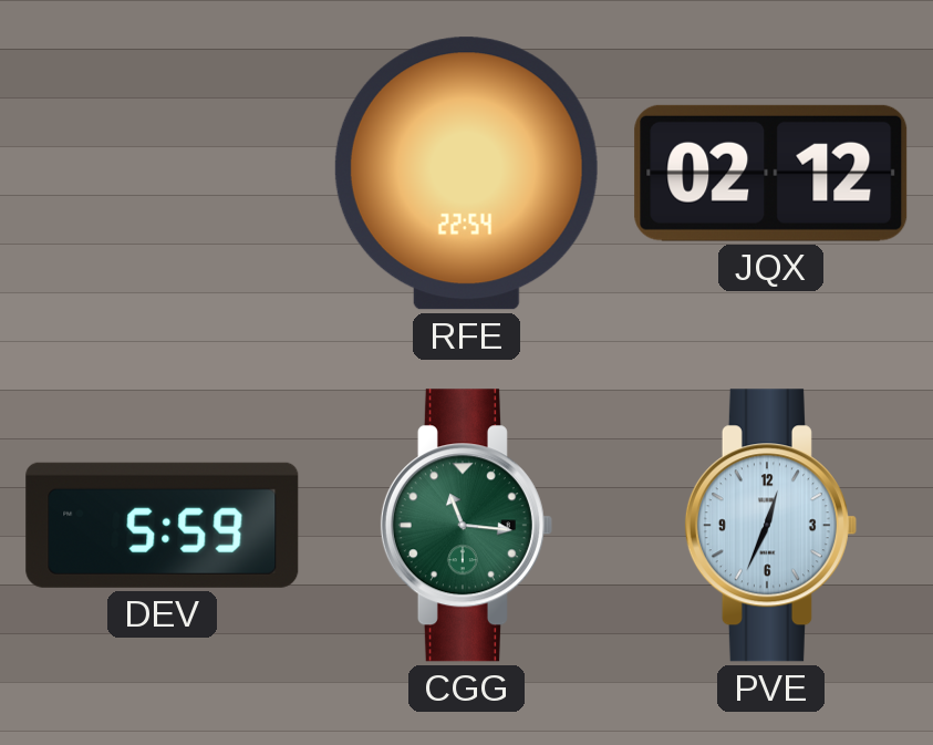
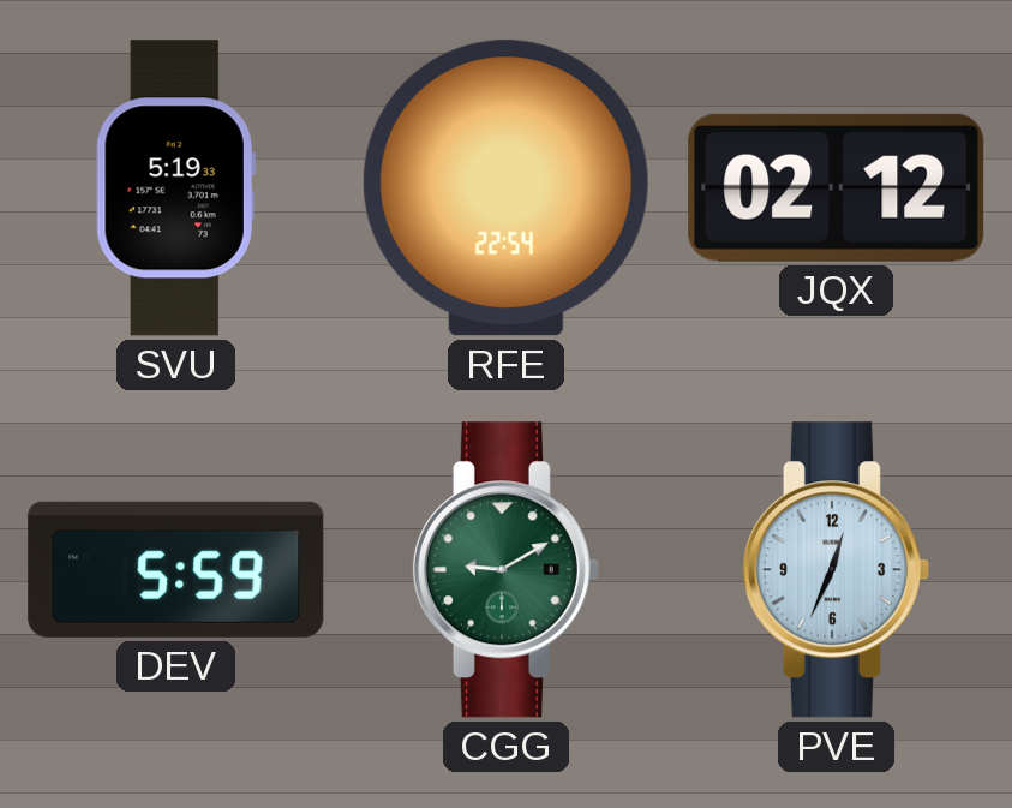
SVU: none -> 5:19
CGG: 11:16 -> 9:10
